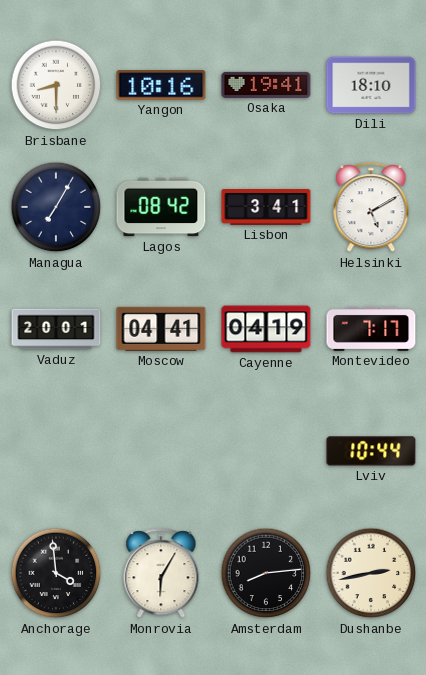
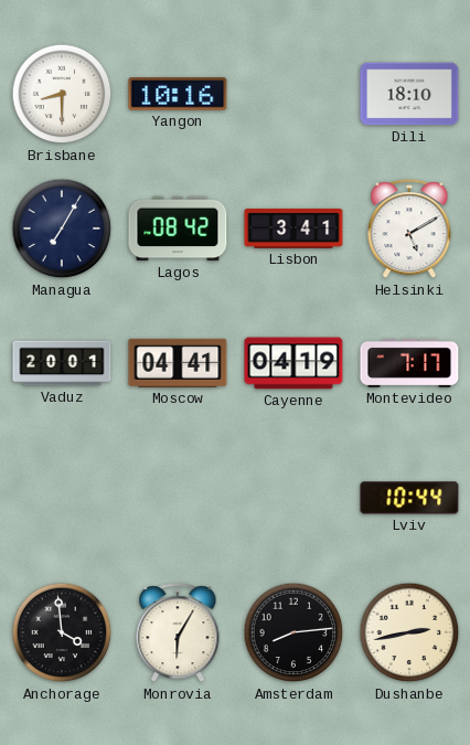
Osaka: 19:41 -> none
